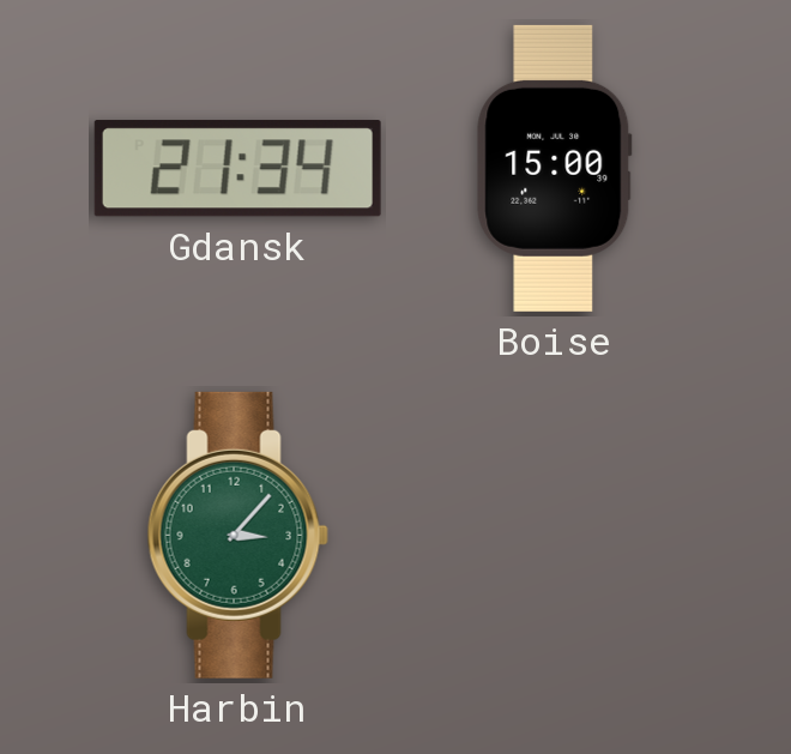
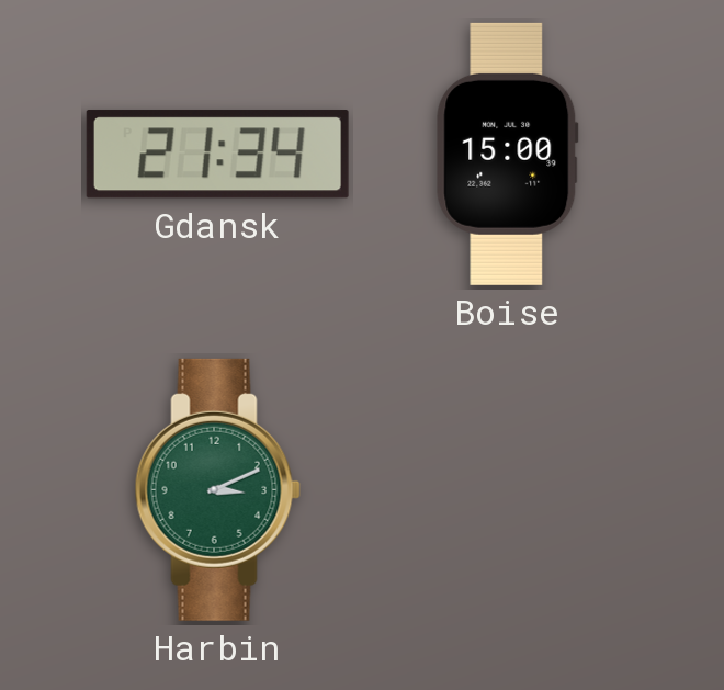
Harbin: 3:07 -> 3:11
